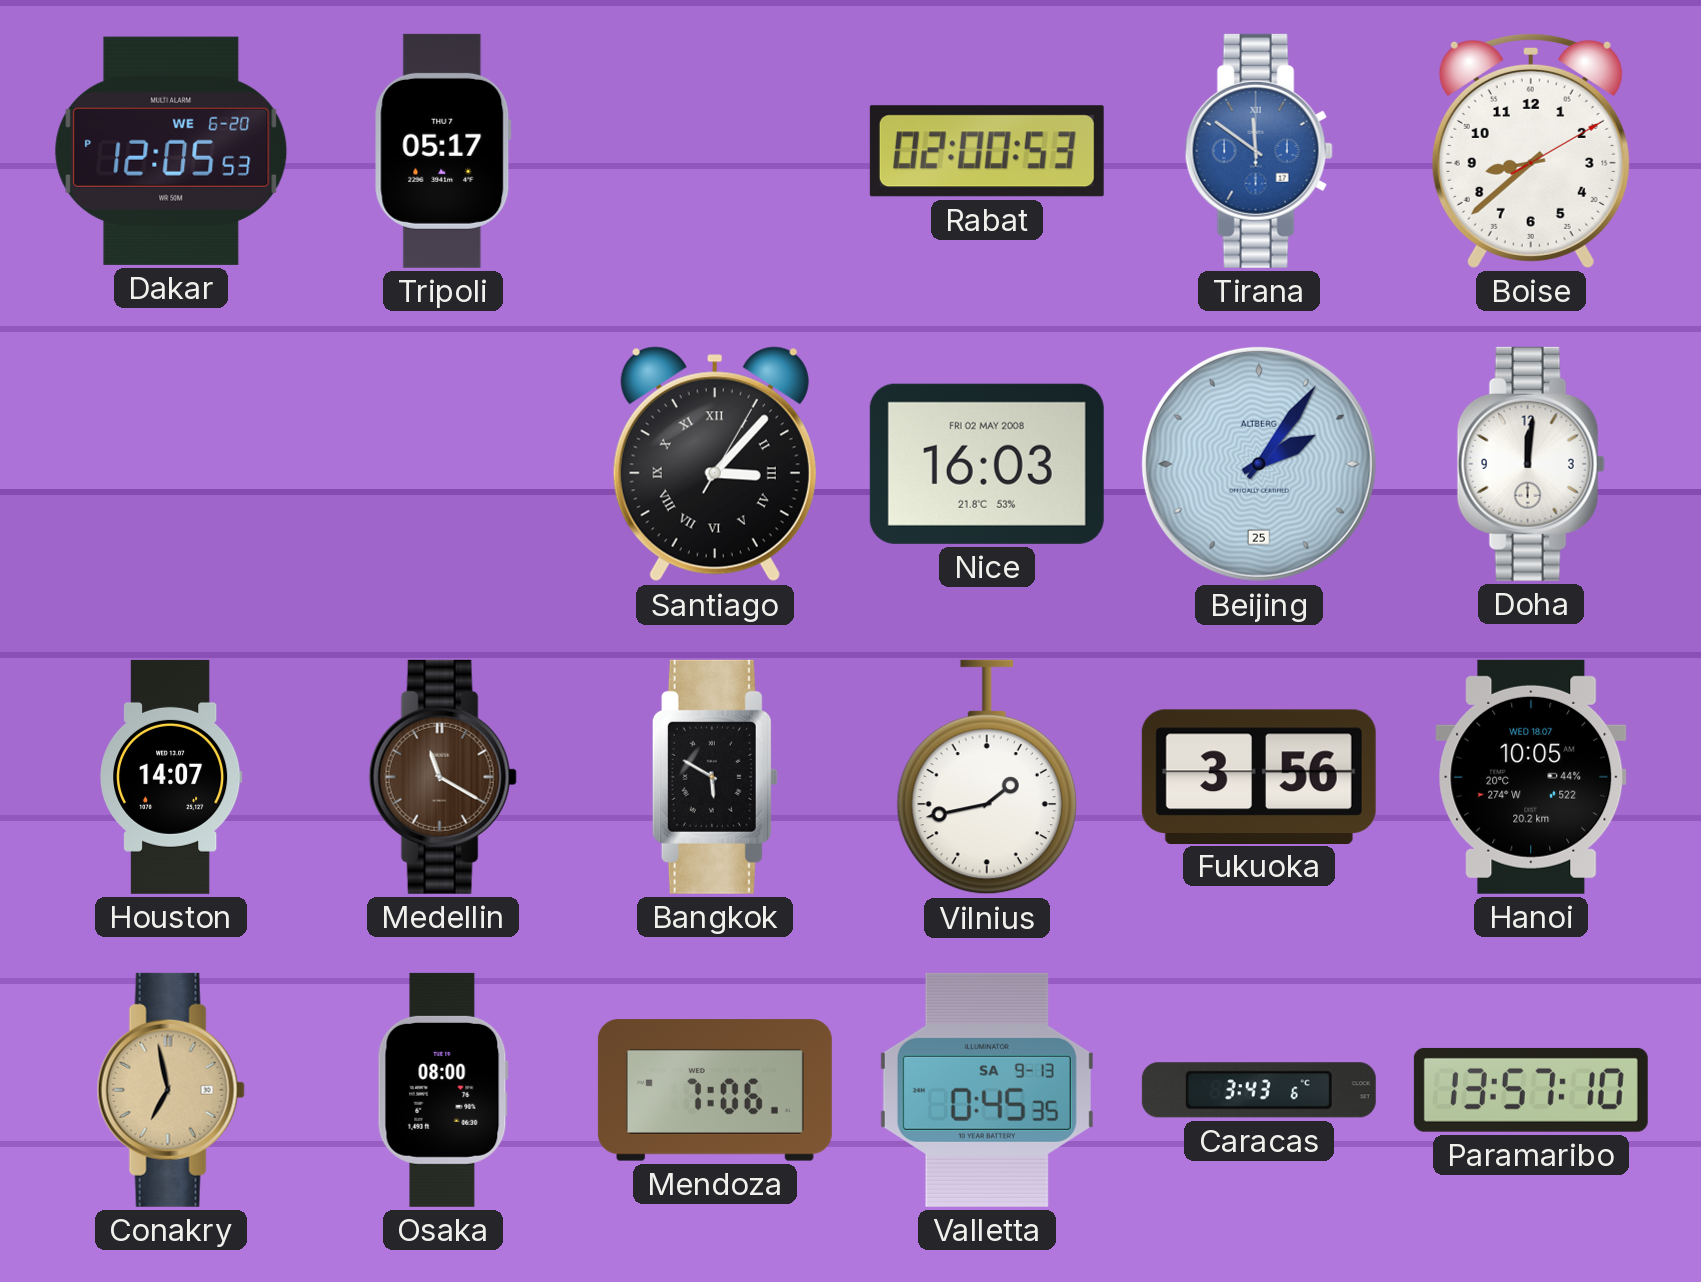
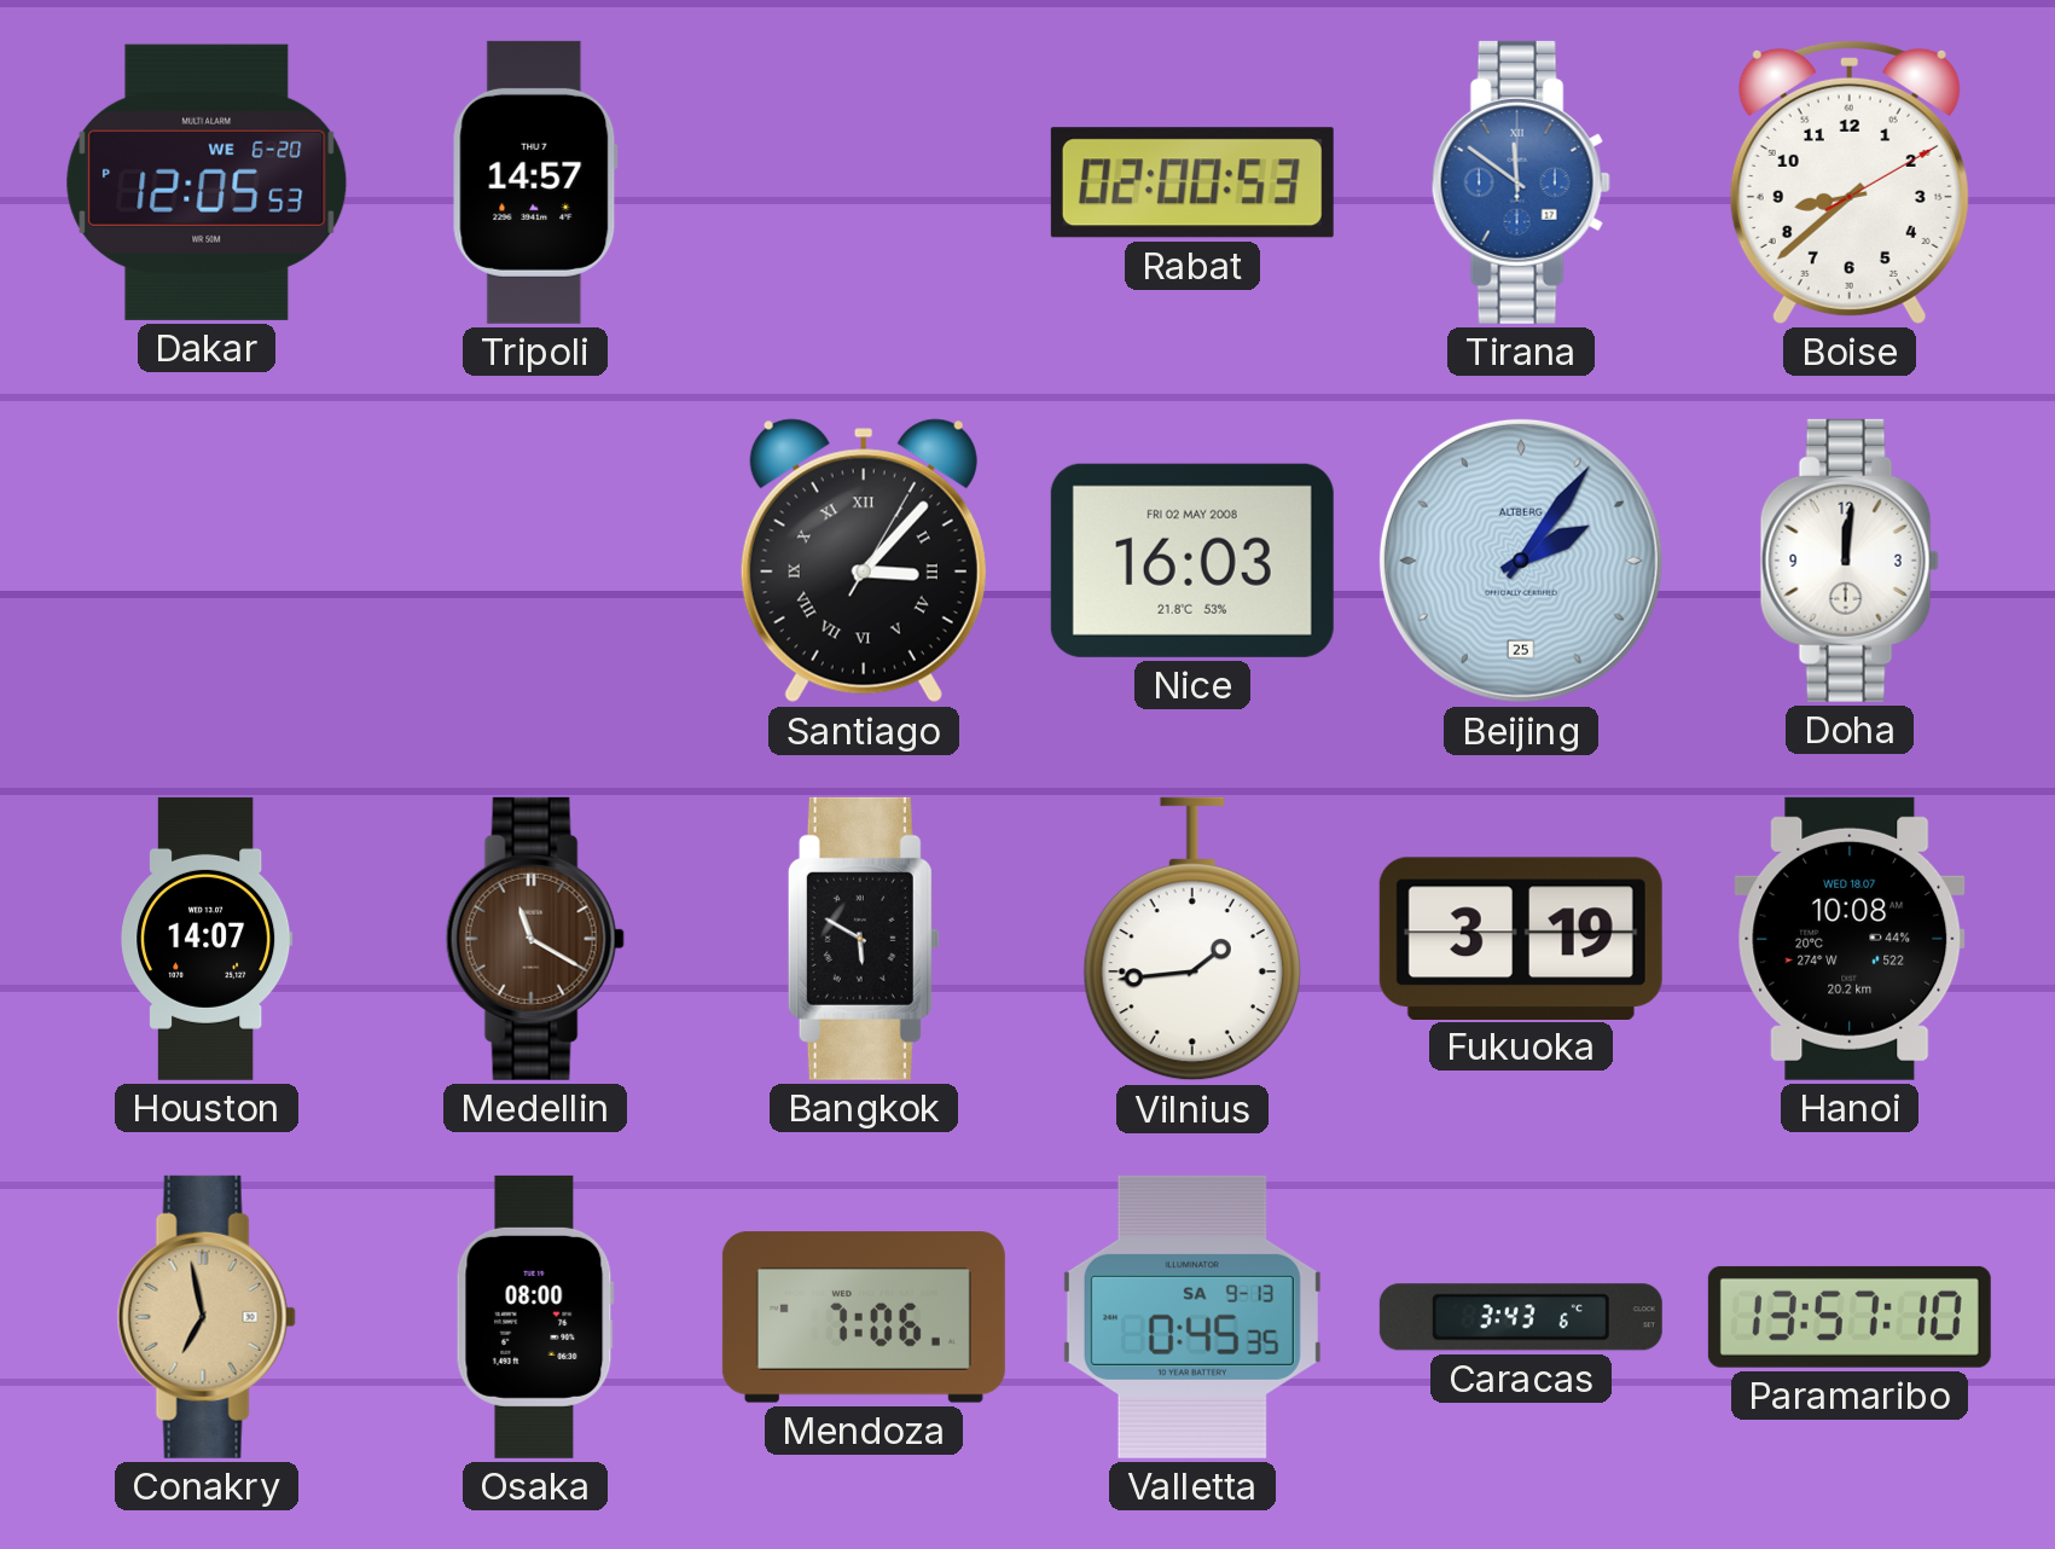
Tripoli: 05:17 -> 14:57
Vilnius: 1:43 -> 1:44
Fukuoka: 3:56 -> 3:19
Hanoi: 10:05 -> 10:08
